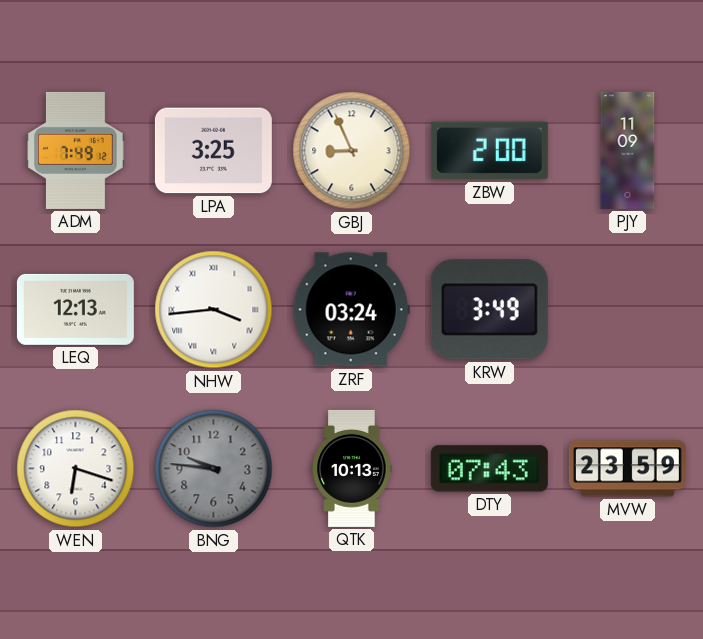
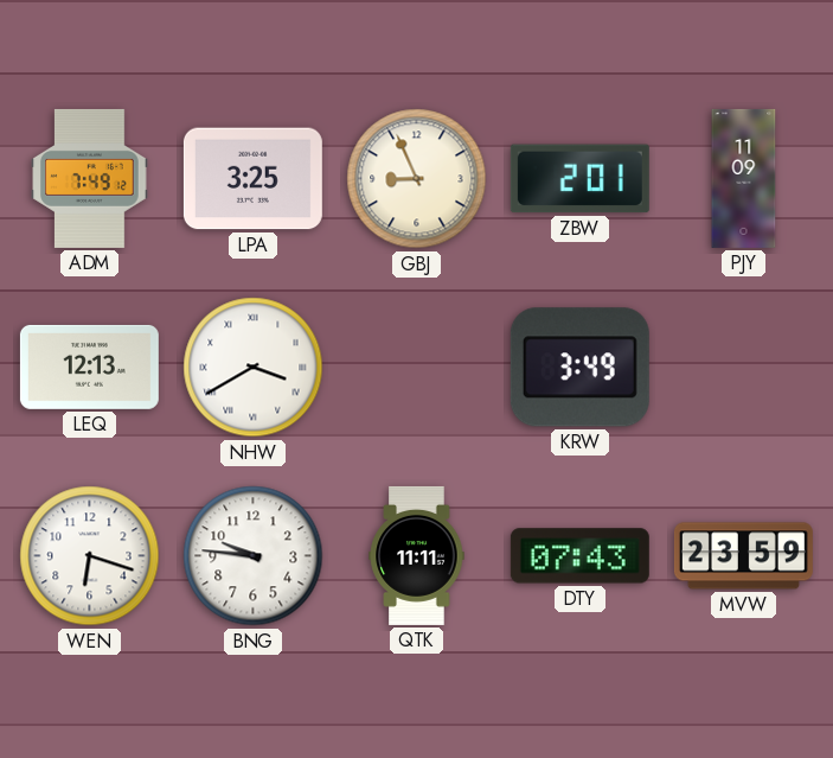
ZBW: 2:00 -> 2:01
NHW: 3:44 -> 3:40
ZRF: 03:24 -> none
BNG dial: grey -> white
QTK: 10:13 -> 11:11
